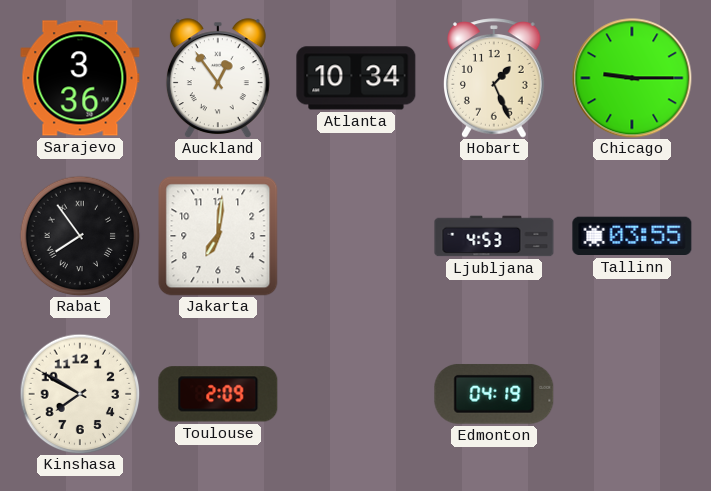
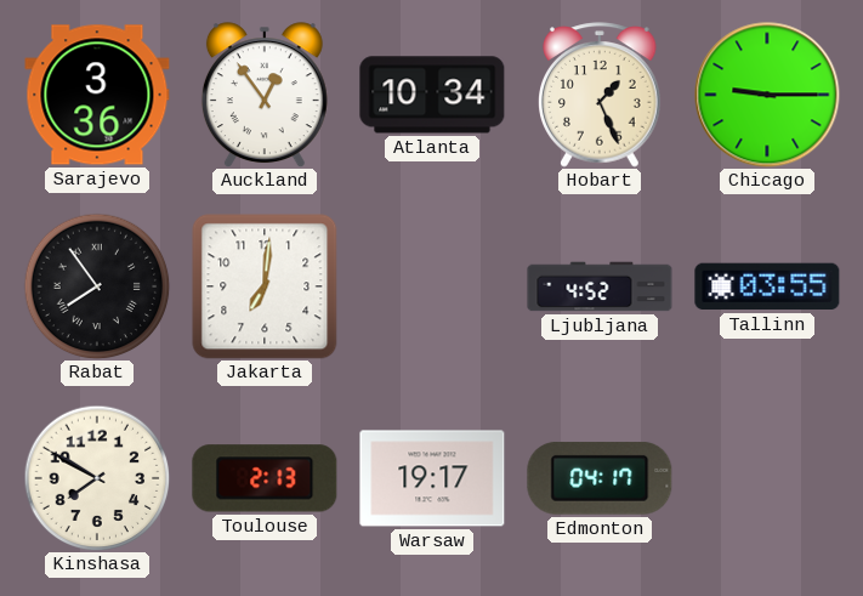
Ljubljana: 4:53 -> 4:52
Toulouse: 2:09 -> 2:13
Warsaw: none -> 19:17
Edmonton: 04:19 -> 04:17
